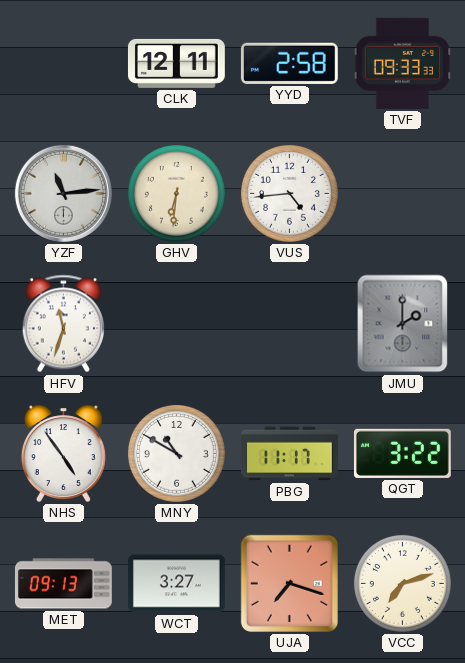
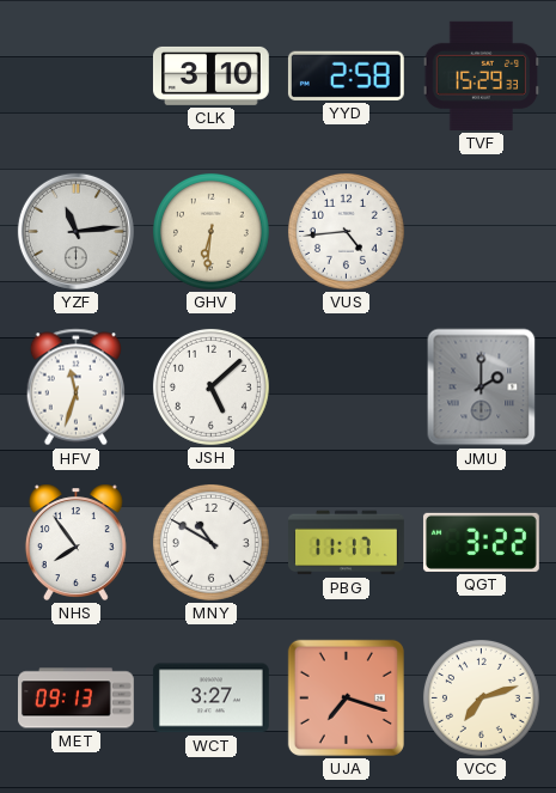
CLK: 12:11 -> 3:10
TVF: 09:33 -> 15:29
JSH: none -> 5:08
NHS: 4:54 -> 7:54
